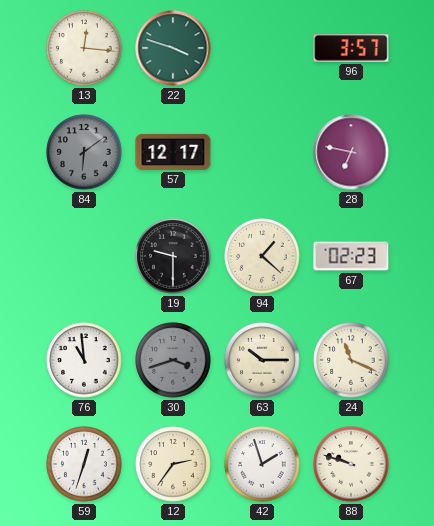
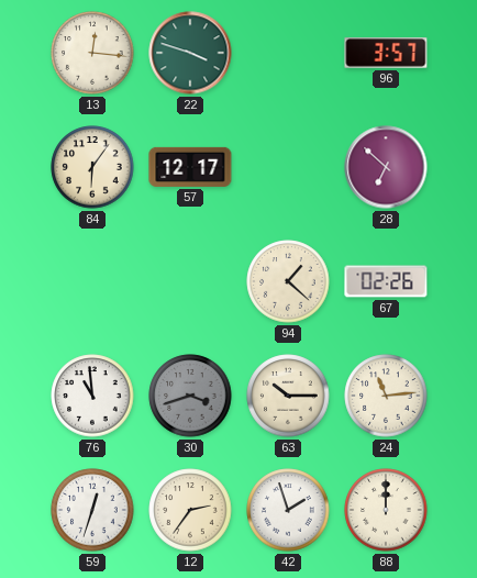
84: 6:09 -> 6:06
84 dial: grey -> cream
28: 6:47 -> 6:52
19: 9:30 -> none
67: 02:23 -> 02:26
24: 11:19 -> 11:14
88: 9:48 -> 12:00
